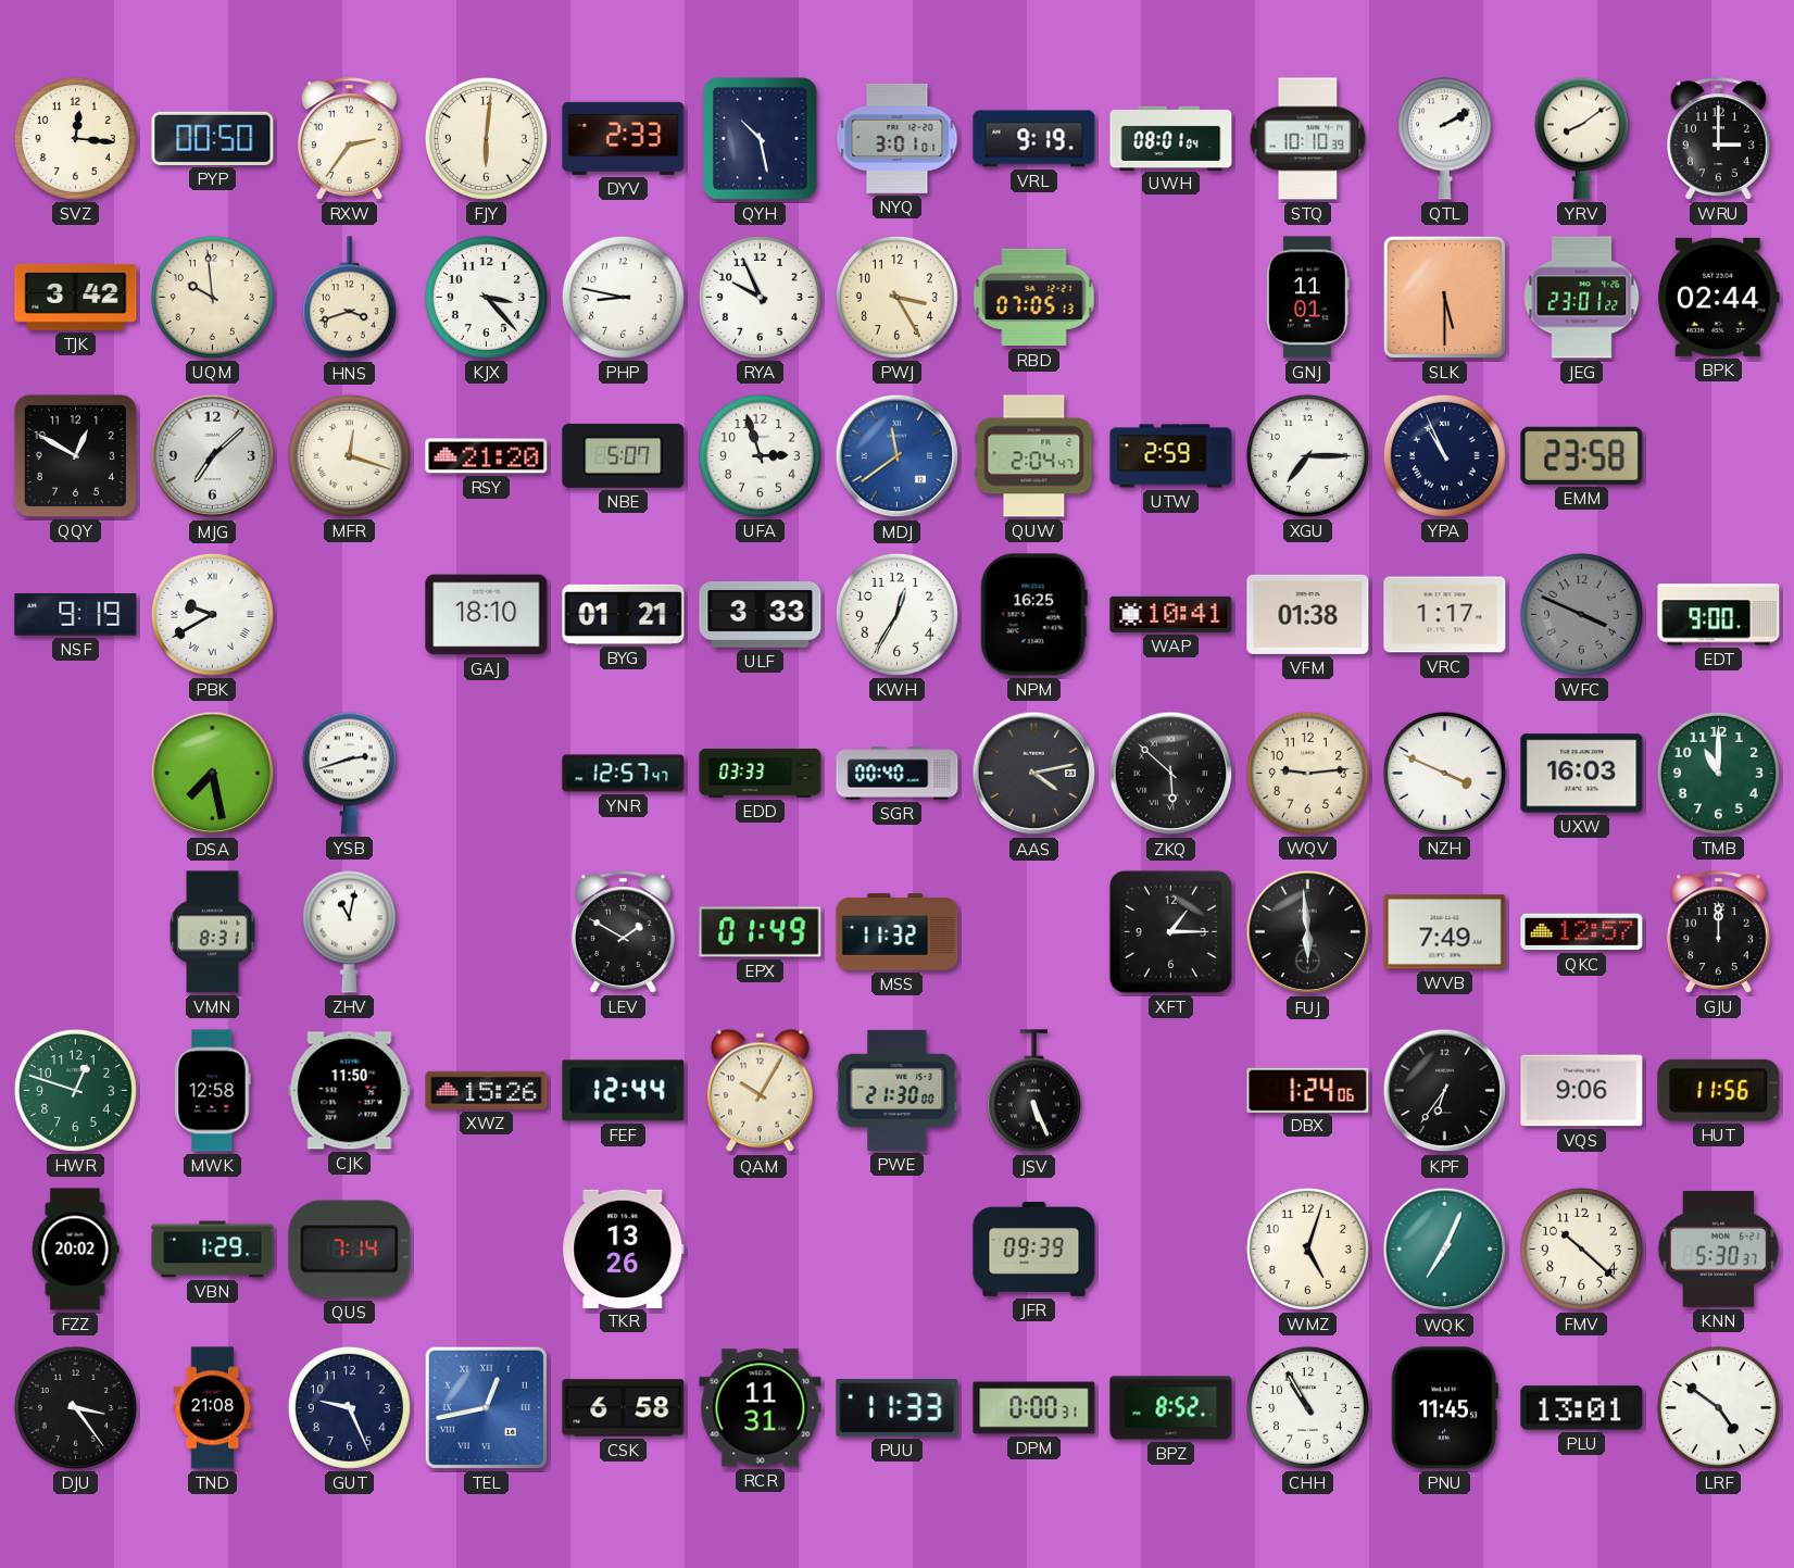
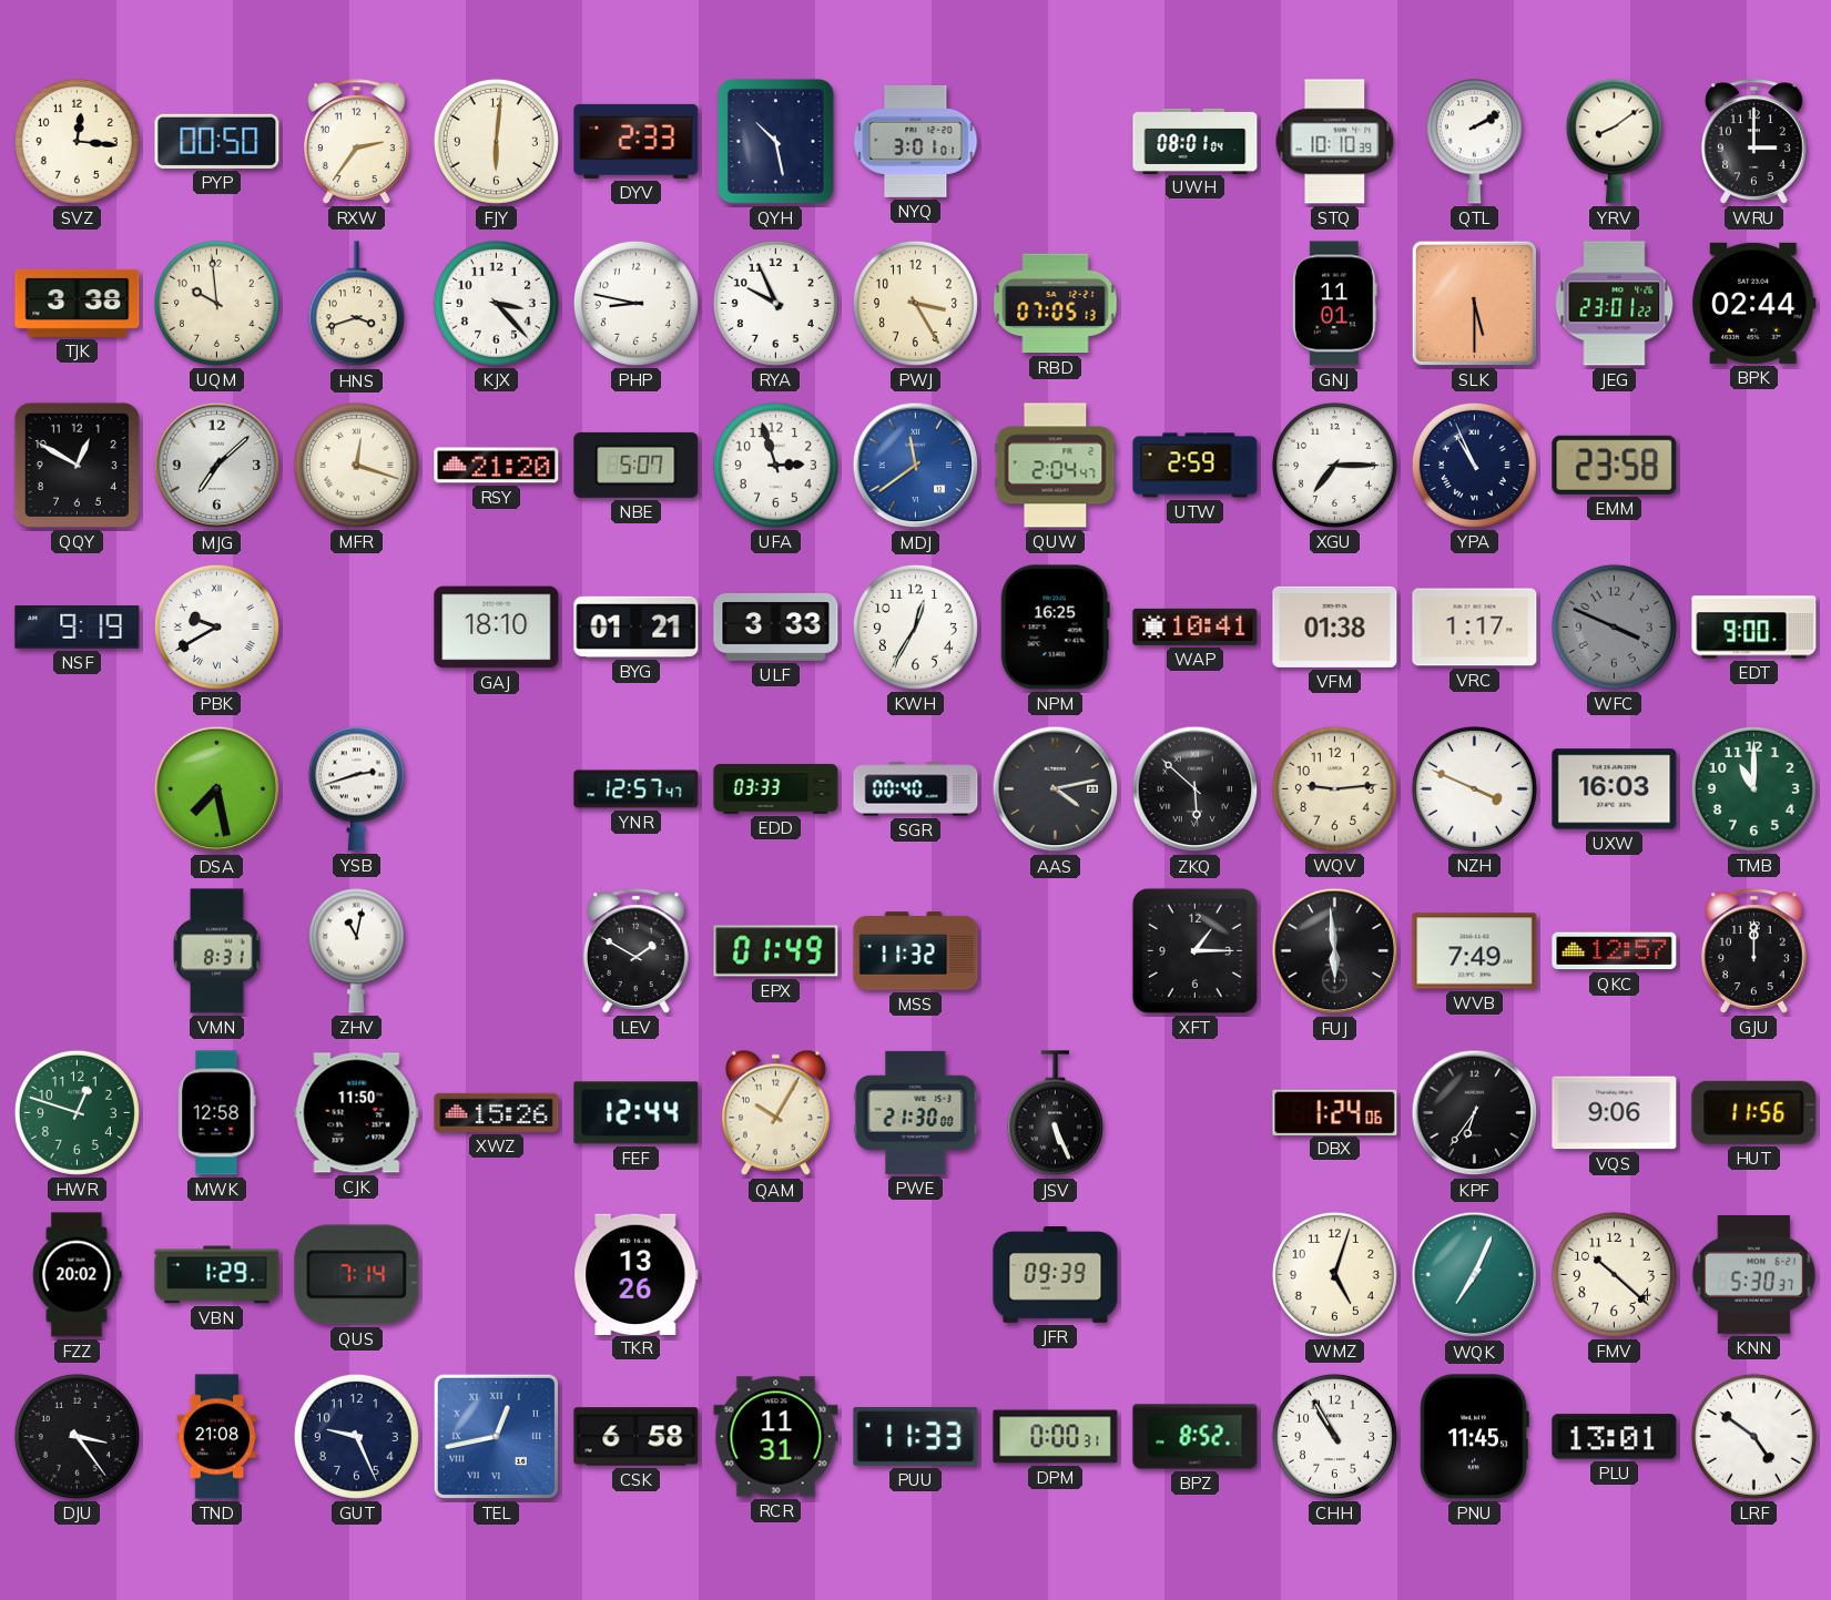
VRL: 9:19 -> none
TJK: 3:42 -> 3:38
